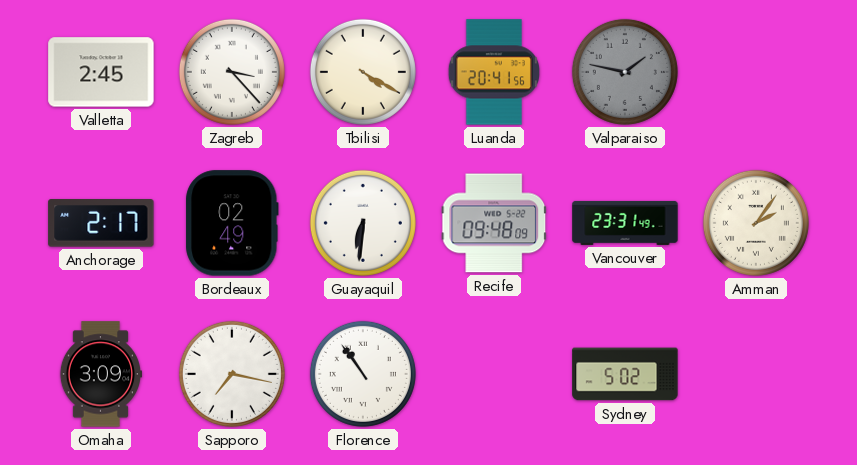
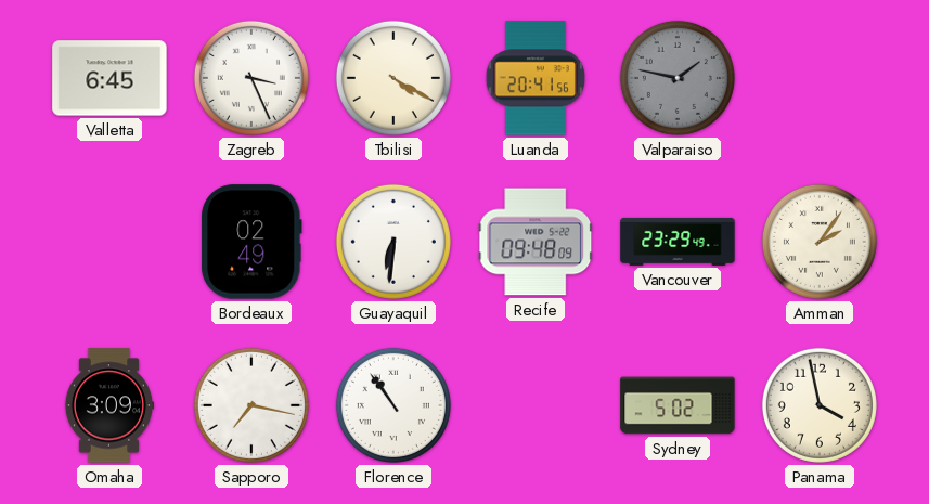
Valletta: 2:45 -> 6:45
Zagreb: 3:23 -> 3:26
Anchorage: 2:17 -> none
Vancouver: 23:31 -> 23:29
Panama: none -> 3:58
